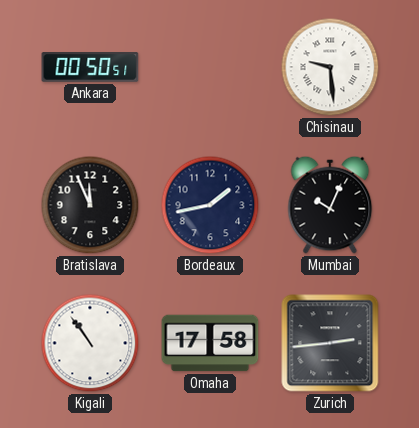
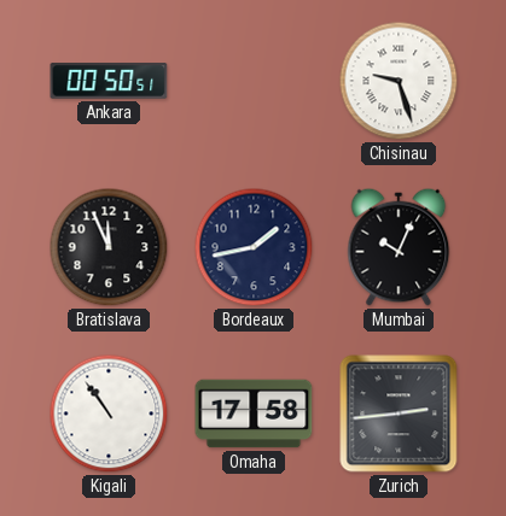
Chisinau: 9:29 -> 9:27
